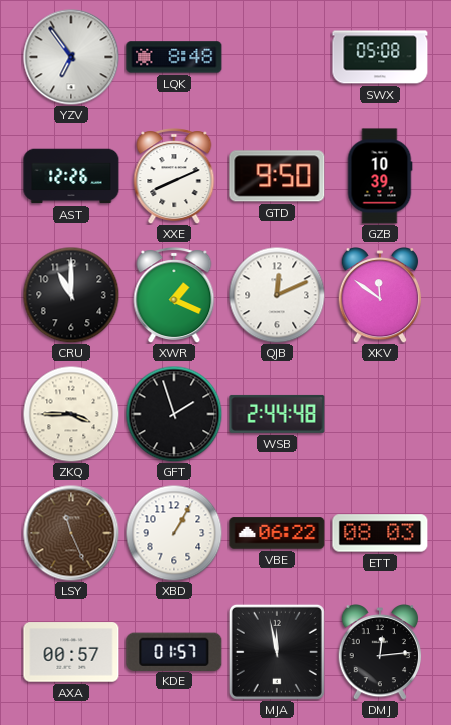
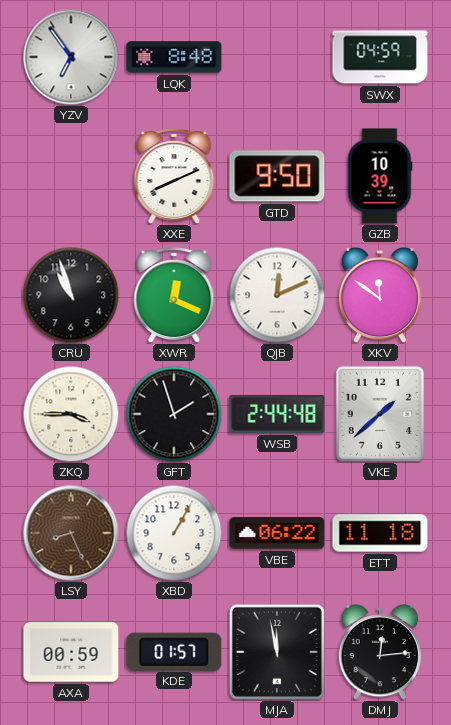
SWX: 05:08 -> 04:59
AST: 12:26 -> none
CRU: 11:00 -> 10:57
XWR: 1:19 -> 12:19
VKE: none -> 1:38
LSY: 11:26 -> 8:26
ETT: 08:03 -> 11:18
AXA: 00:57 -> 00:59
